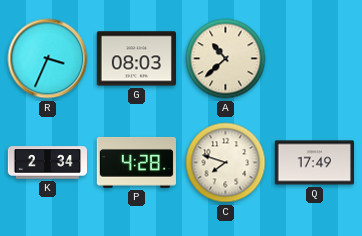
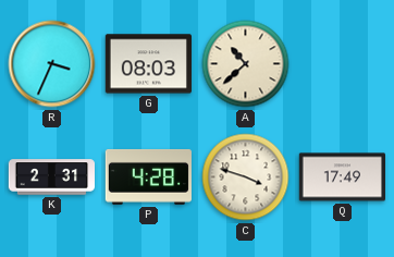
K: 2:34 -> 2:31
C: 7:48 -> 3:48
